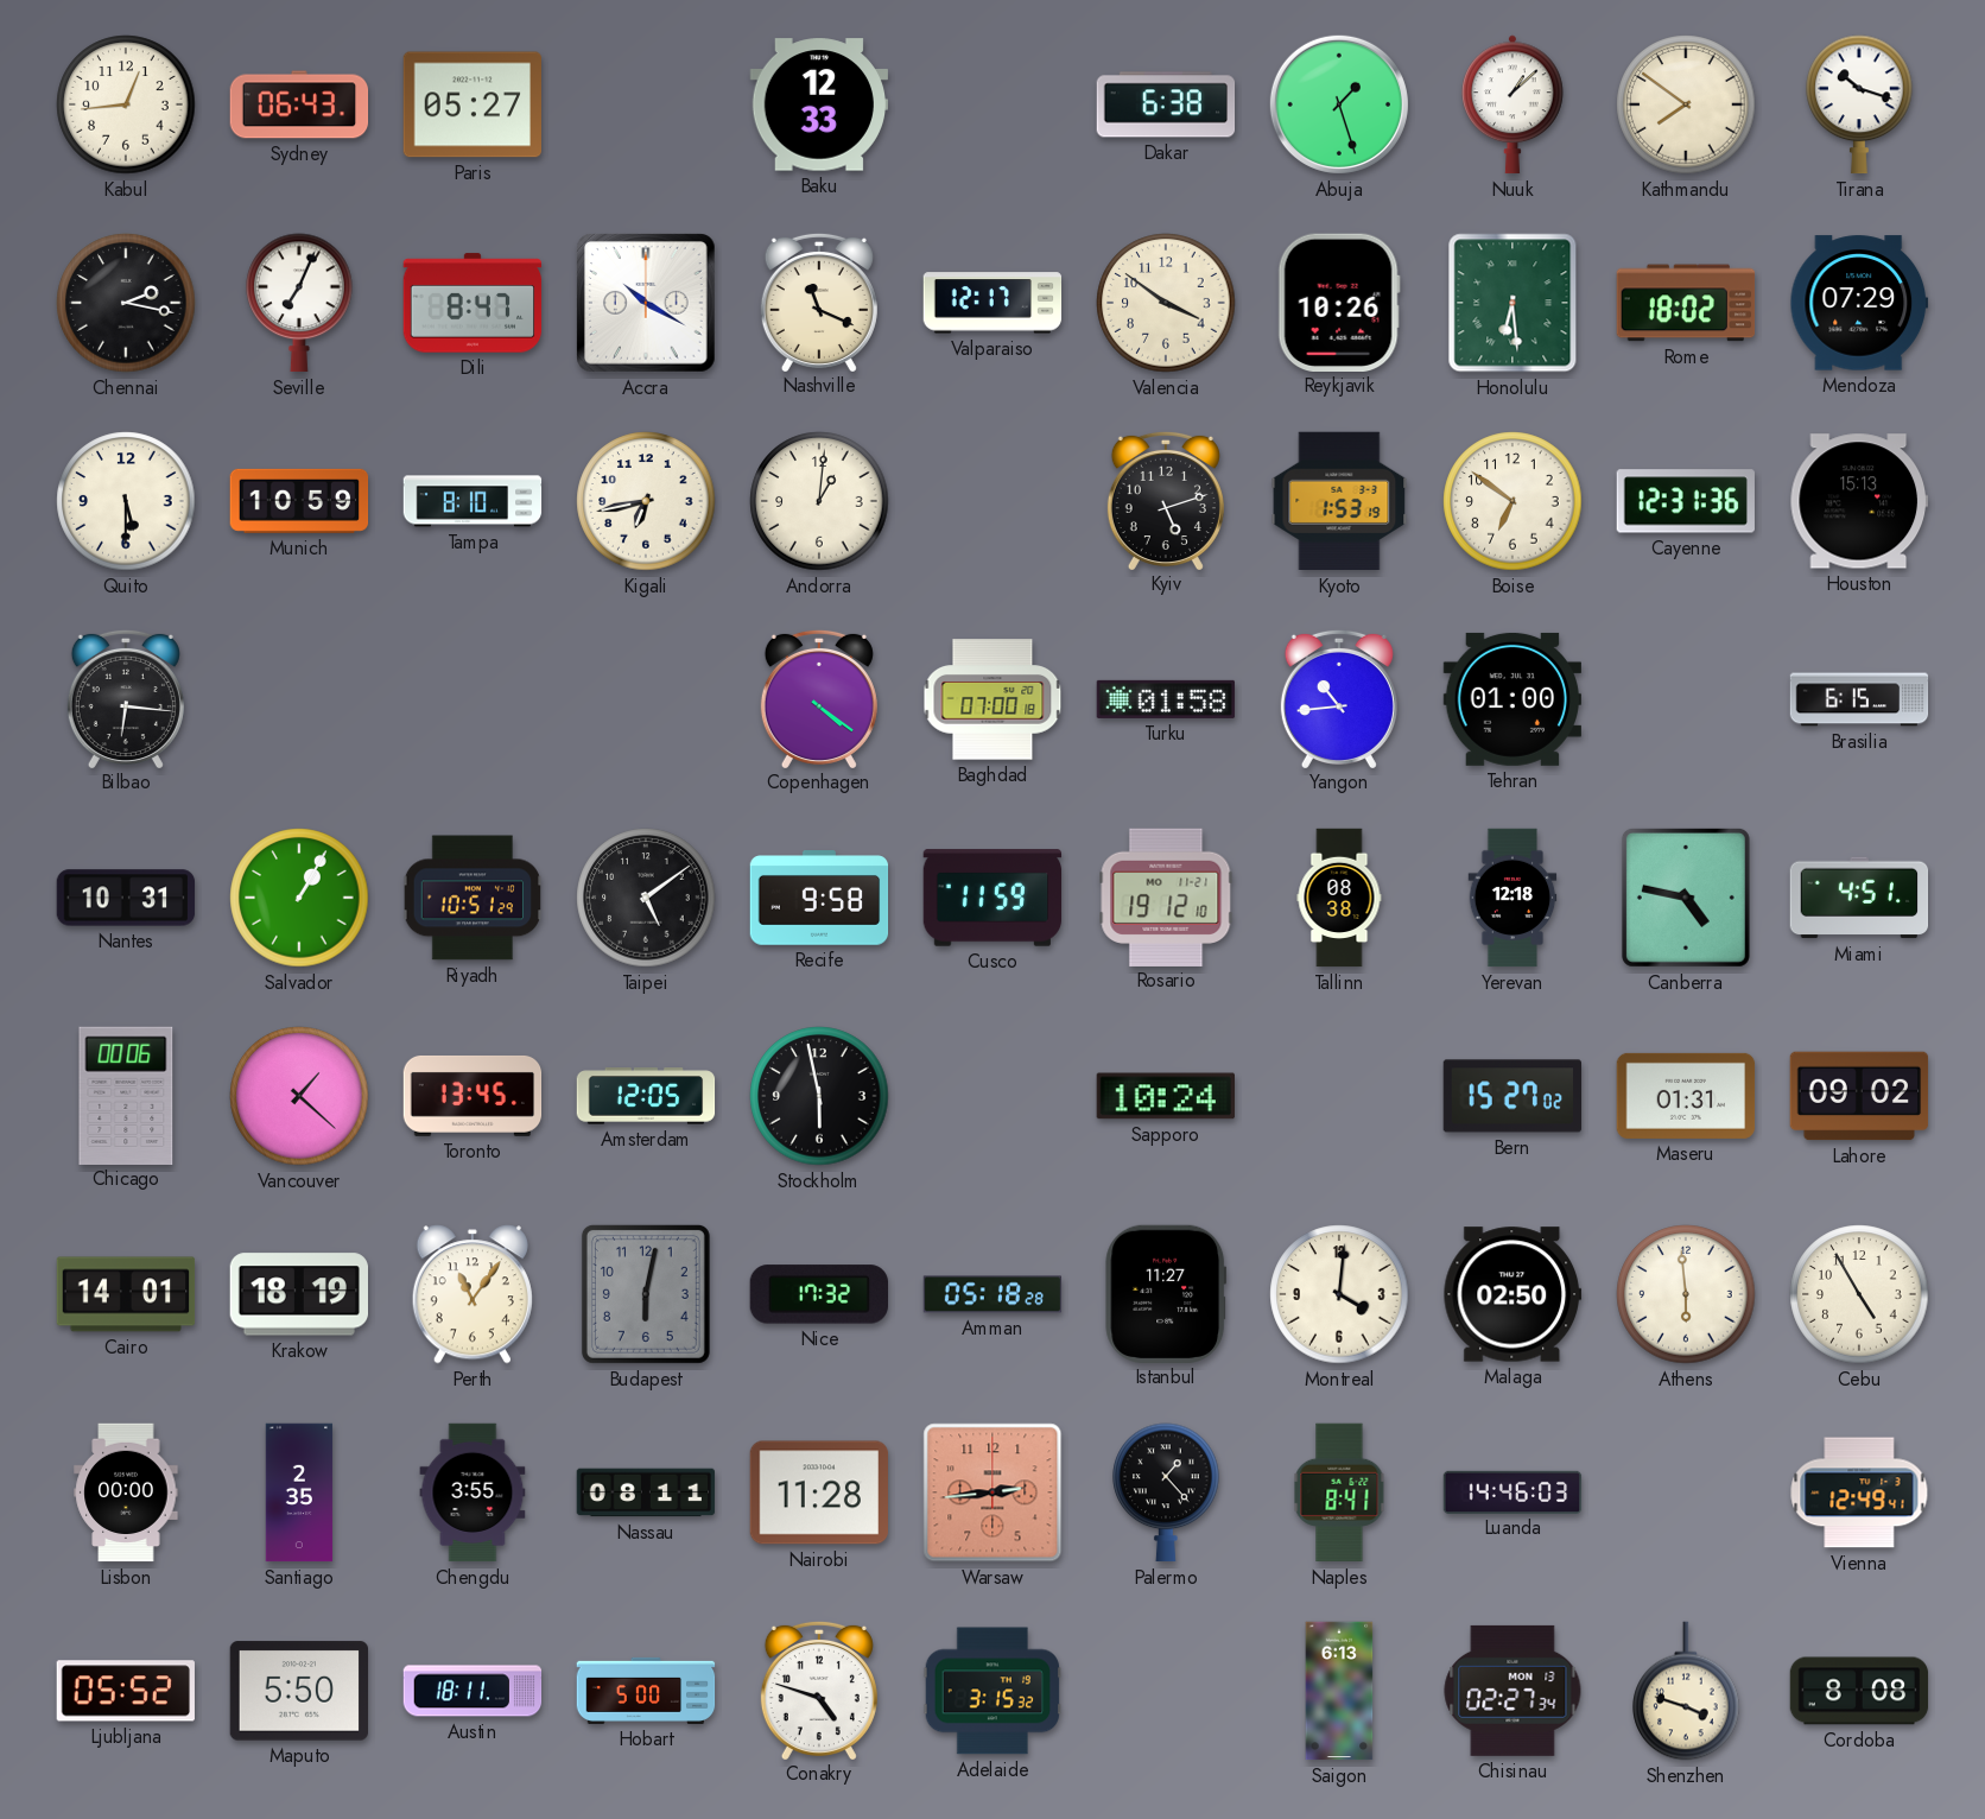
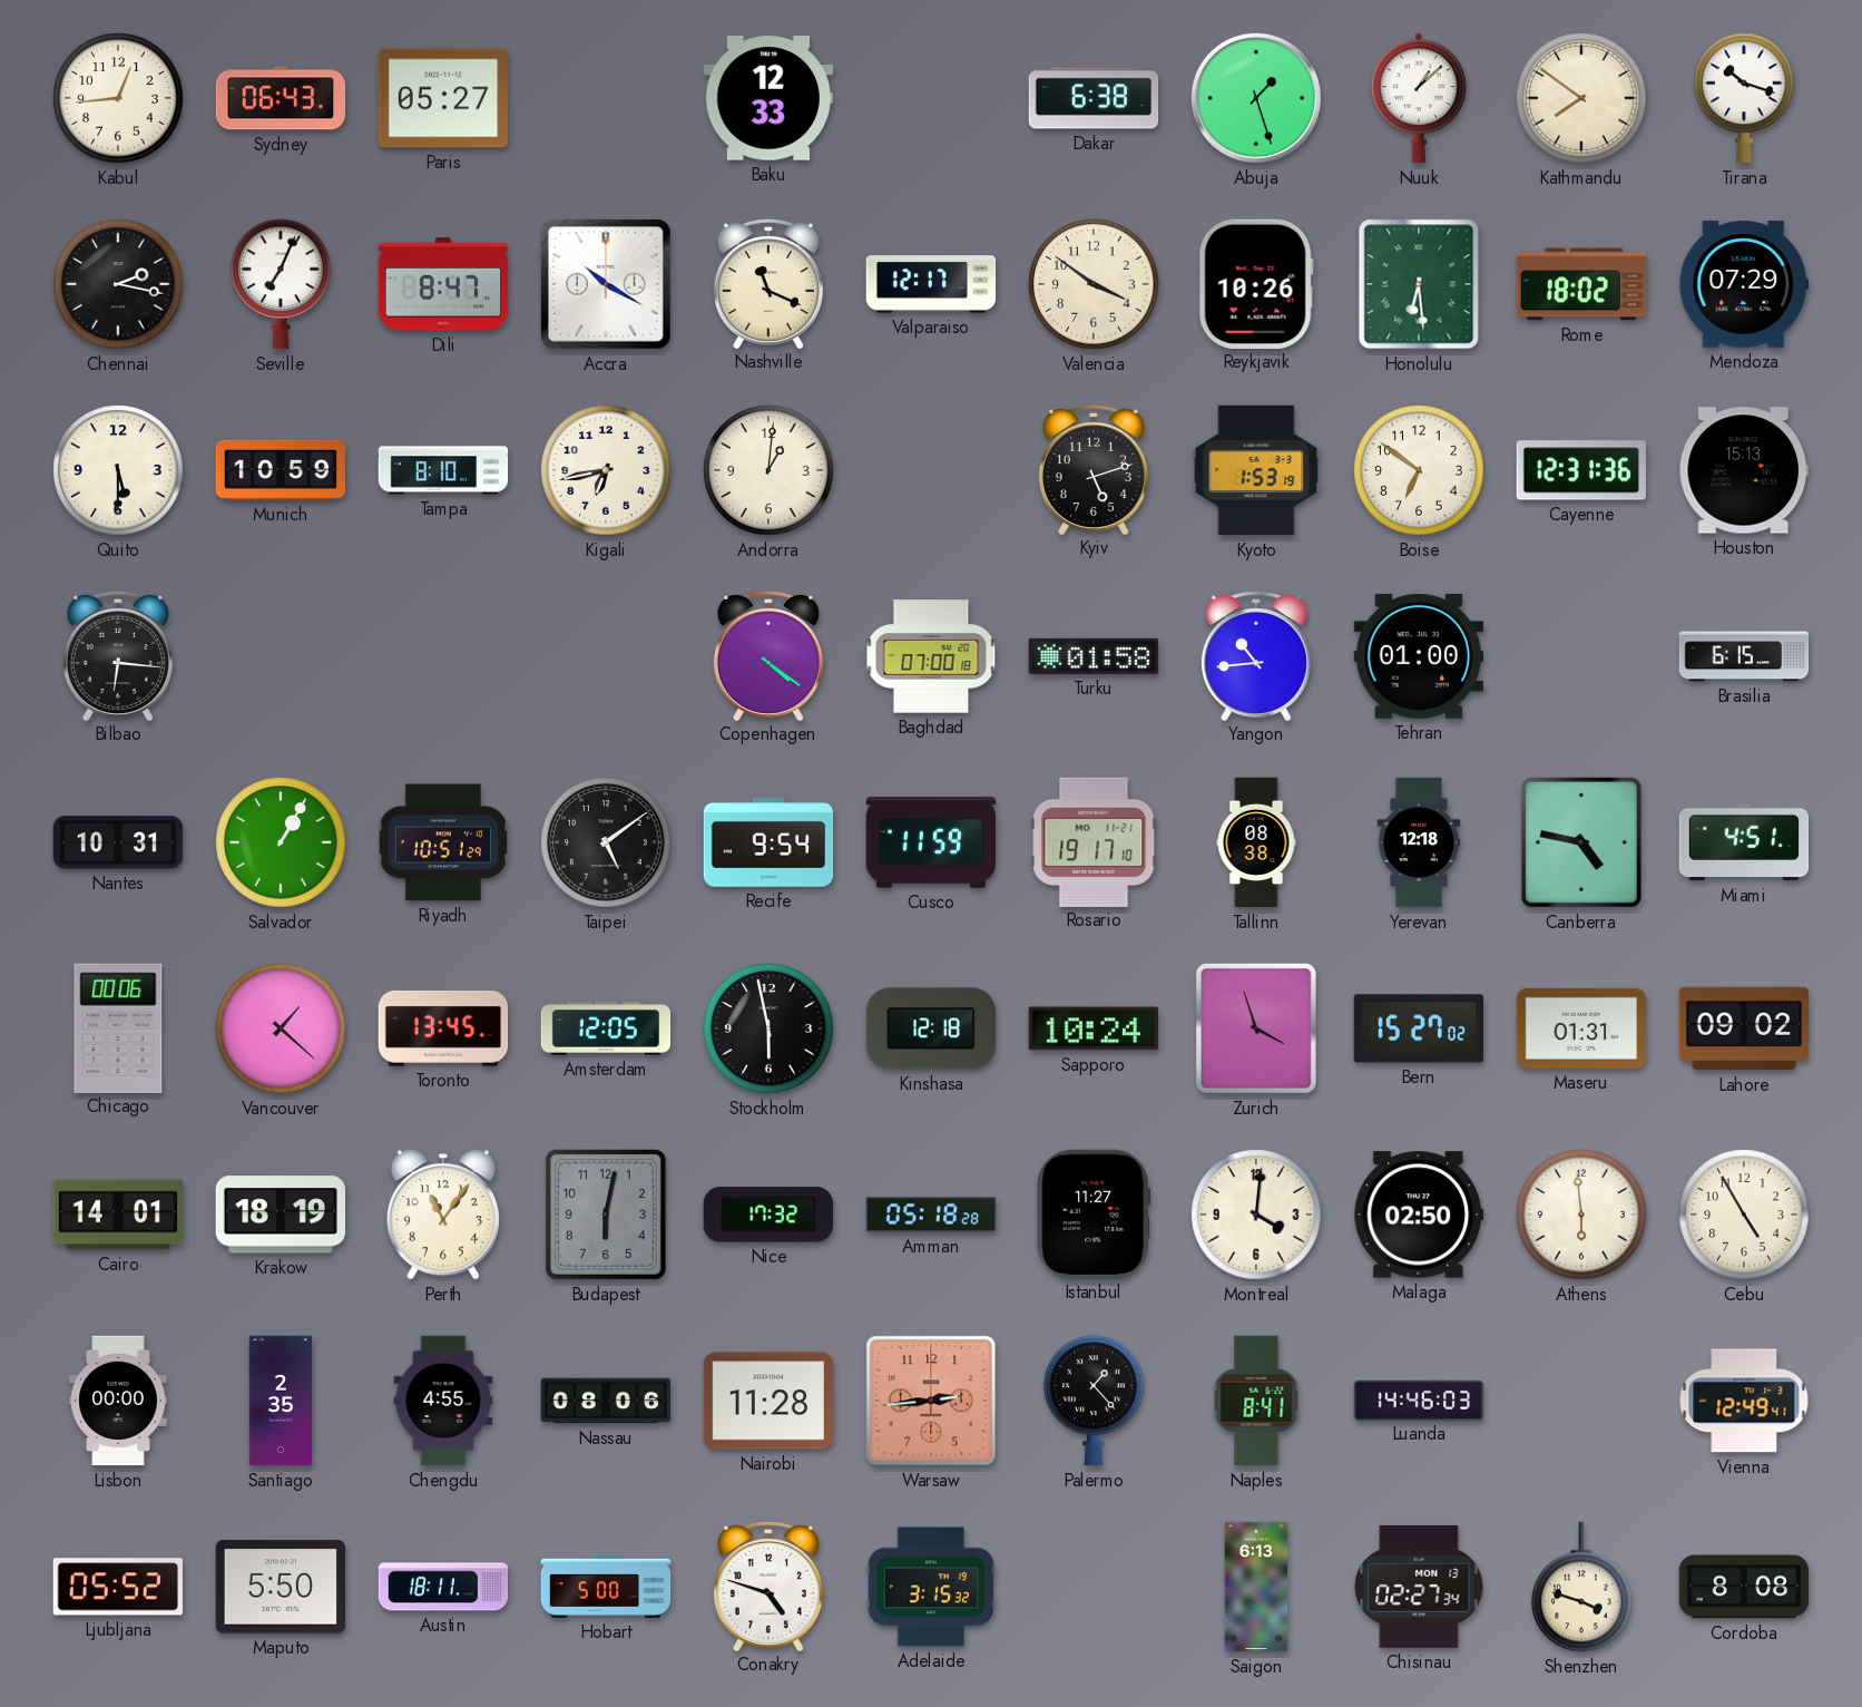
Recife: 9:58 -> 9:54
Rosario: 19:12 -> 19:17
Kinshasa: none -> 12:18
Zurich: none -> 3:57
Chengdu: 3:55 -> 4:55
Nassau: 08:11 -> 08:06
